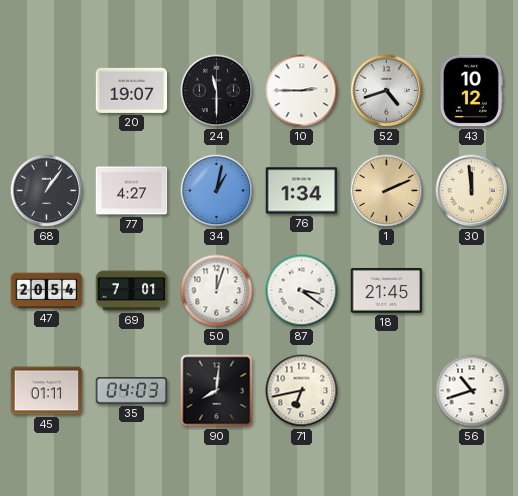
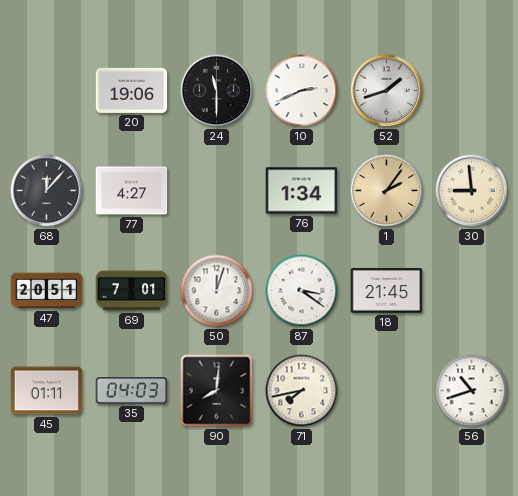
20: 19:07 -> 19:06
10: 2:45 -> 2:41
52: 4:42 -> 1:42
43: 10:12 -> none
68: 1:06 -> 12:07
34: 1:02 -> none
1: 2:11 -> 2:06
30: 11:59 -> 8:59
47: 20:54 -> 20:51
71: 6:43 -> 7:43
